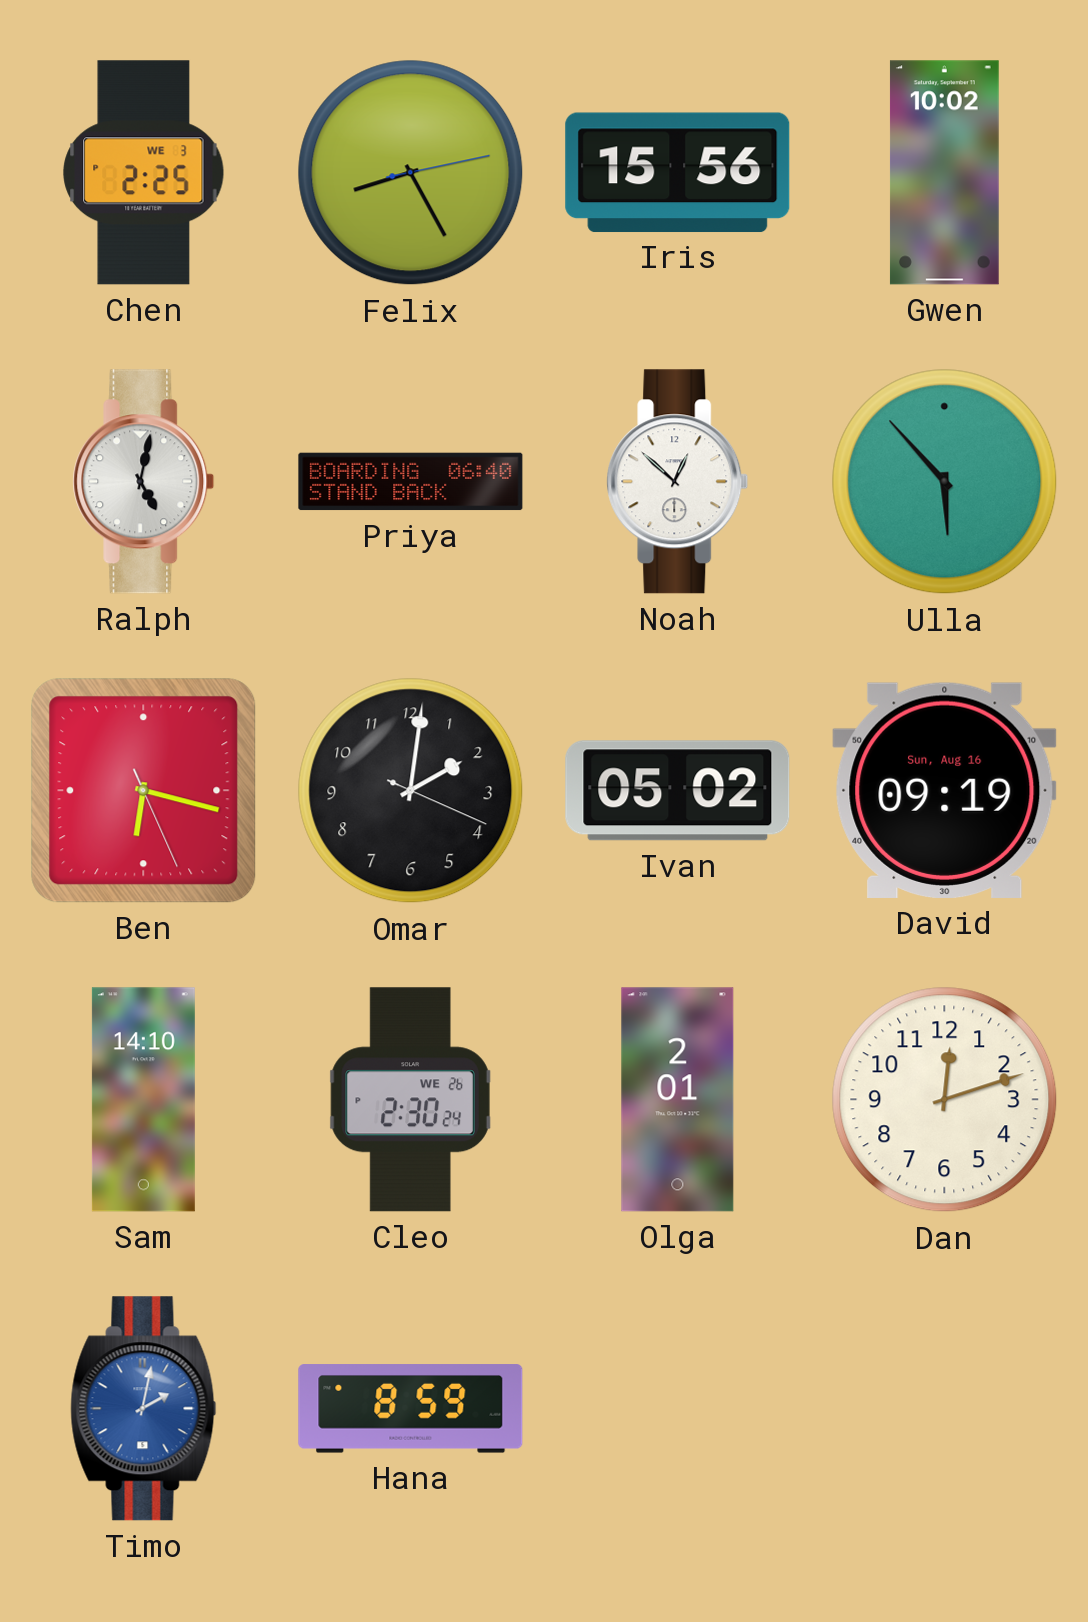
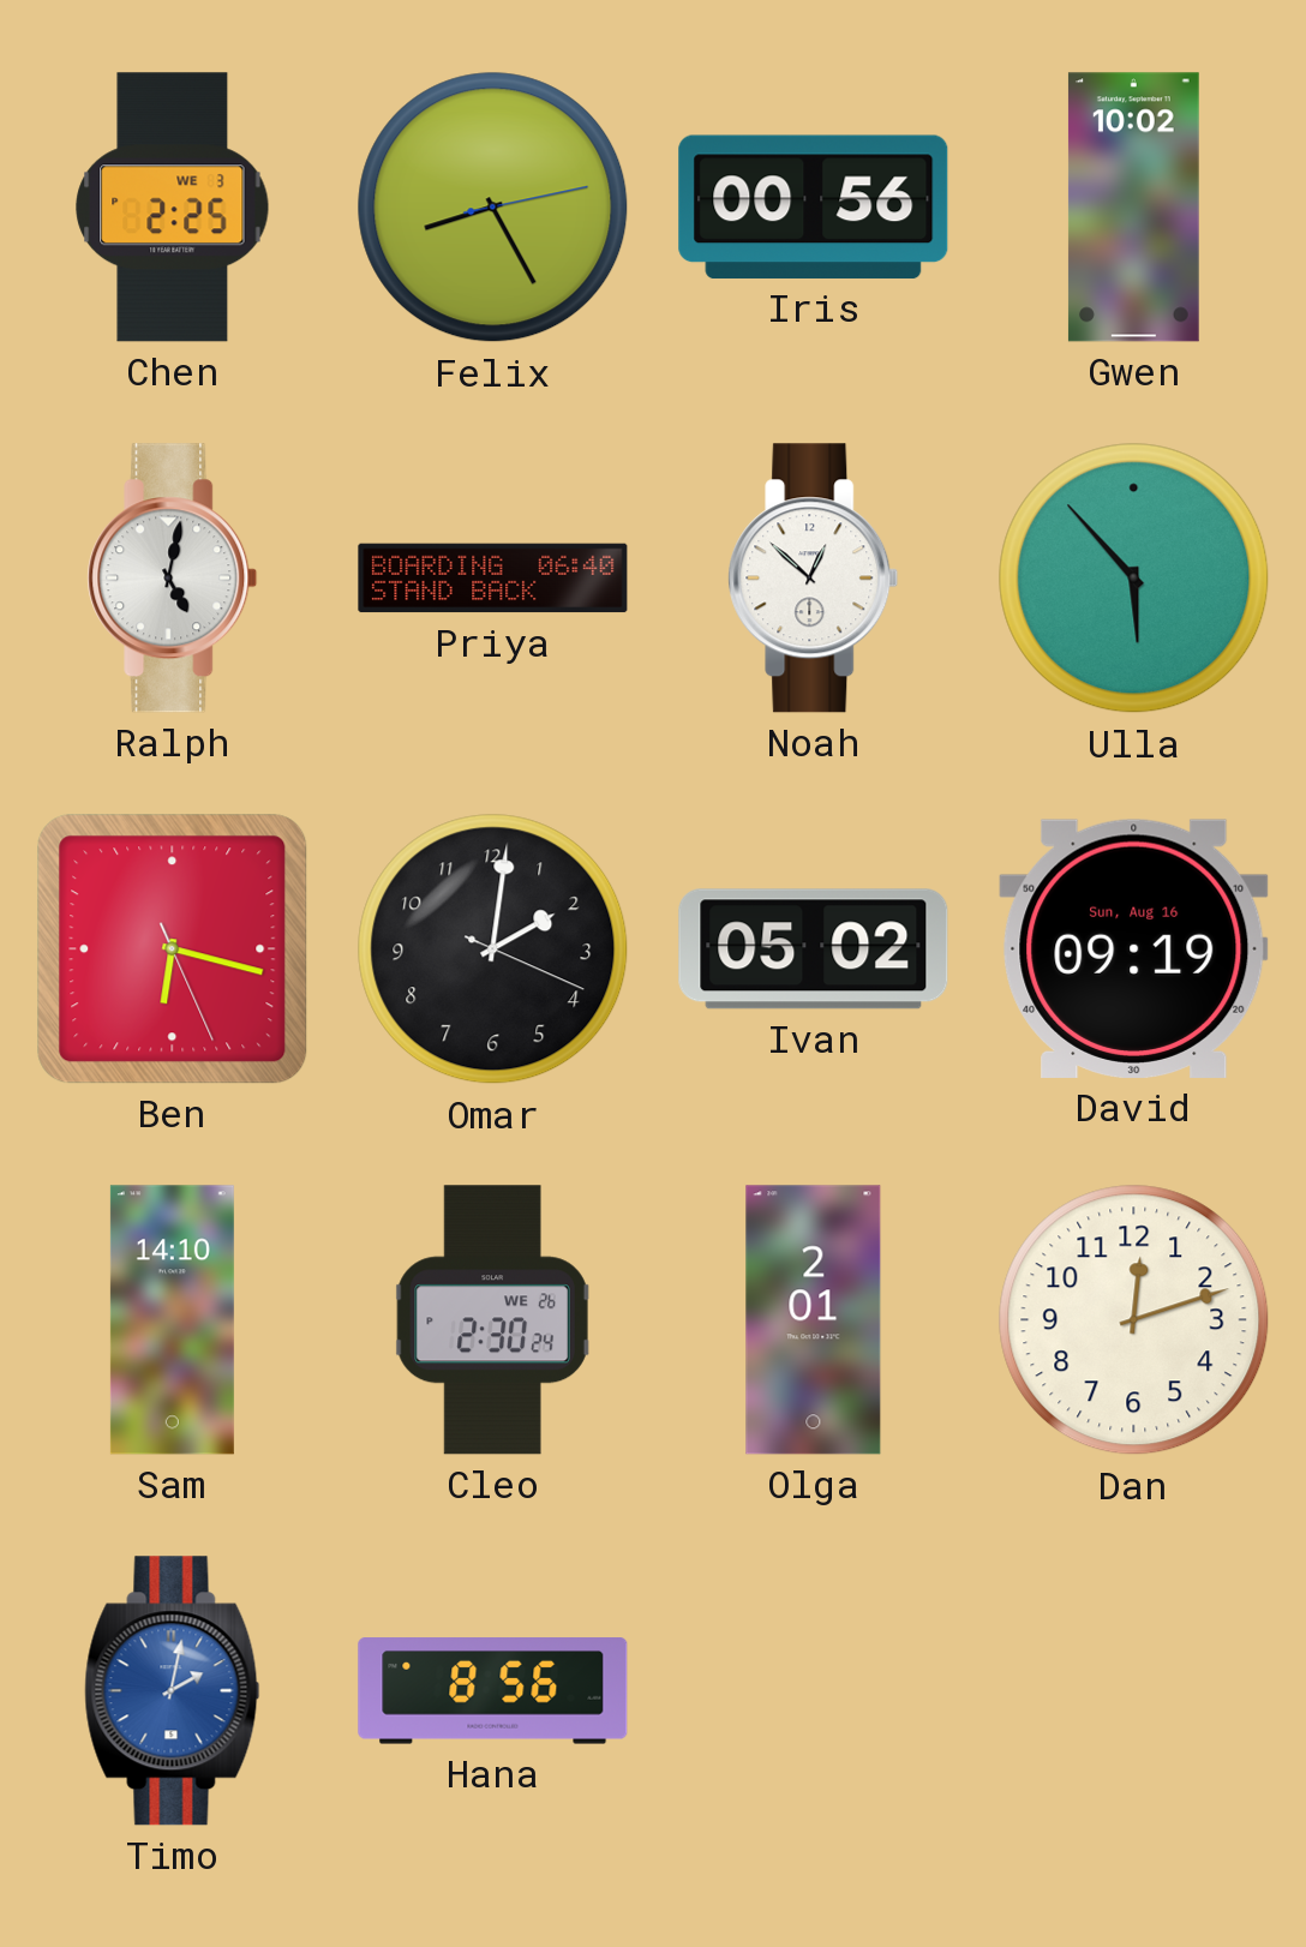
Iris: 15:56 -> 00:56
Hana: 8:59 -> 8:56
